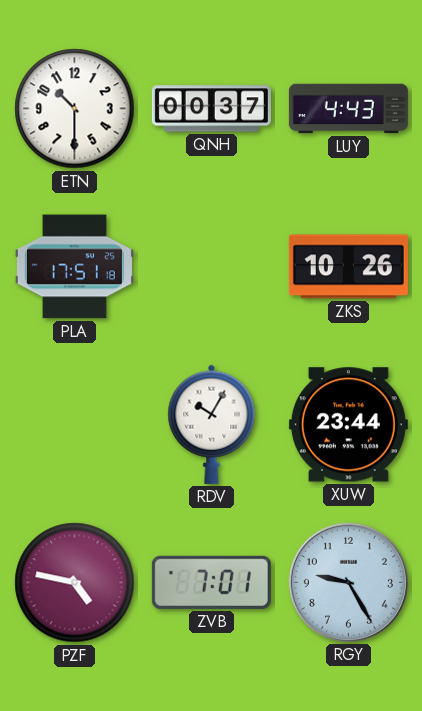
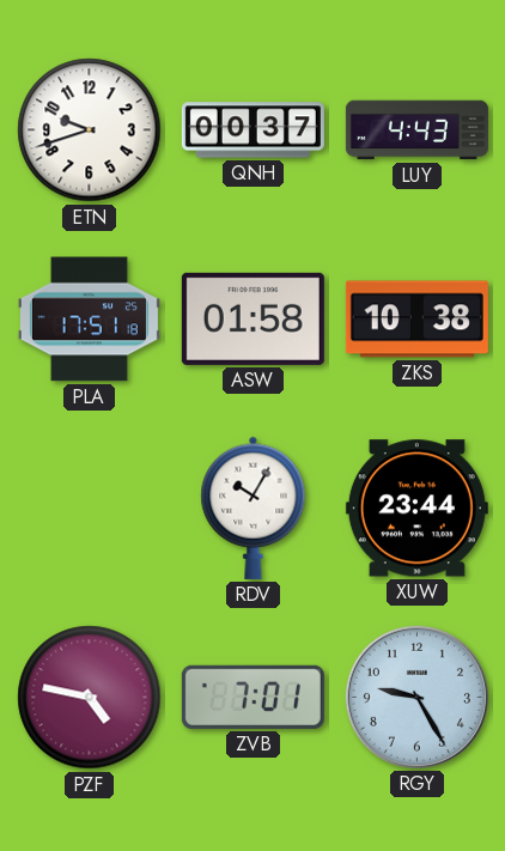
ETN: 10:30 -> 9:42
ASW: none -> 01:58
ZKS: 10:26 -> 10:38
